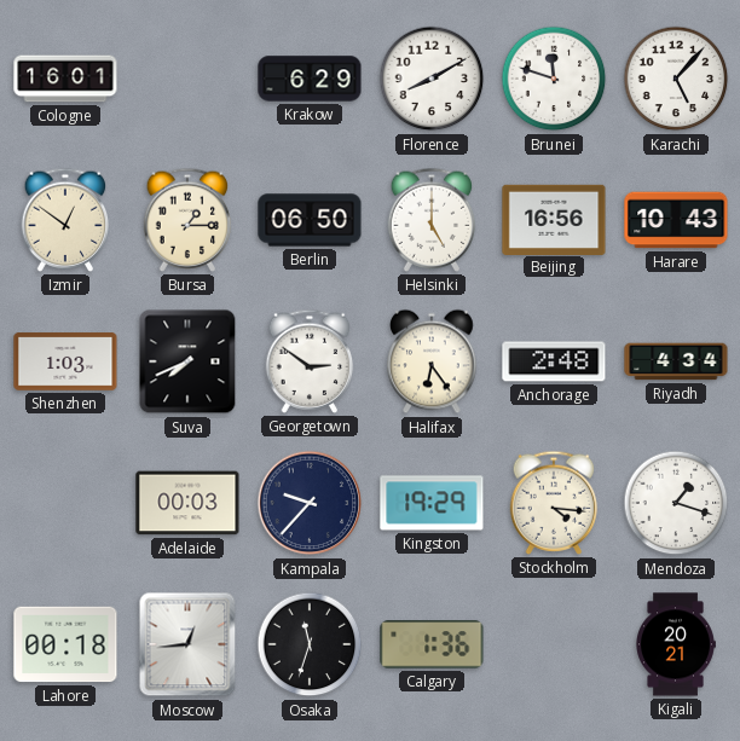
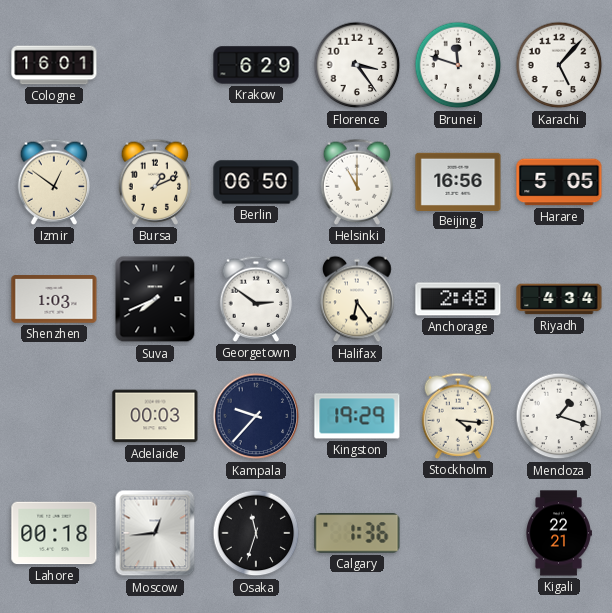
Florence: 8:10 -> 3:24
Bursa: 1:15 -> 1:11
Helsinki: 5:00 -> 11:00
Harare: 10:43 -> 5:05
Kigali: 20:21 -> 22:21
